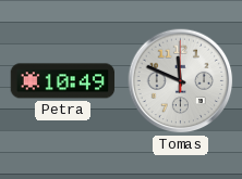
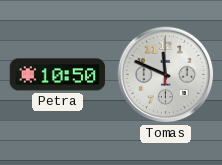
Petra: 10:49 -> 10:50
